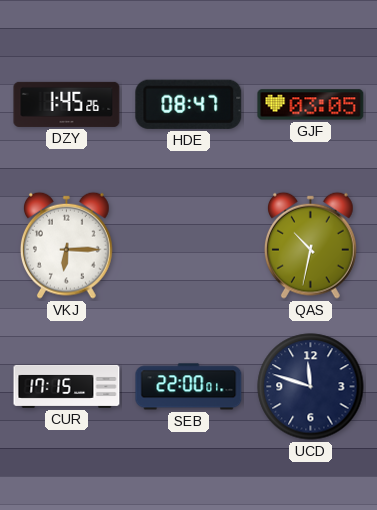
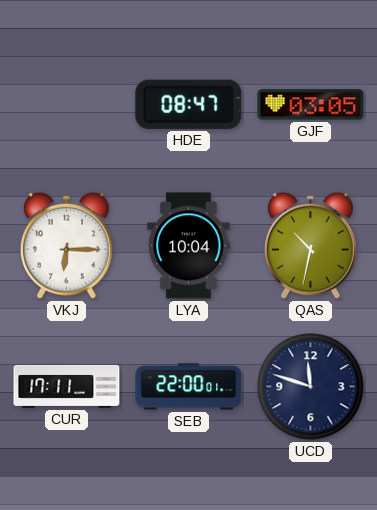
DZY: 1:45 -> none
LYA: none -> 10:04
CUR: 17:15 -> 17:11
